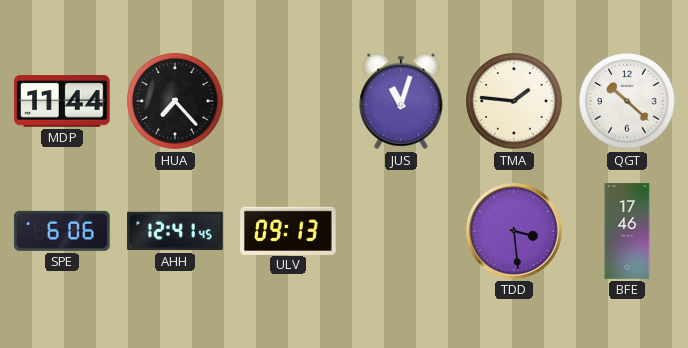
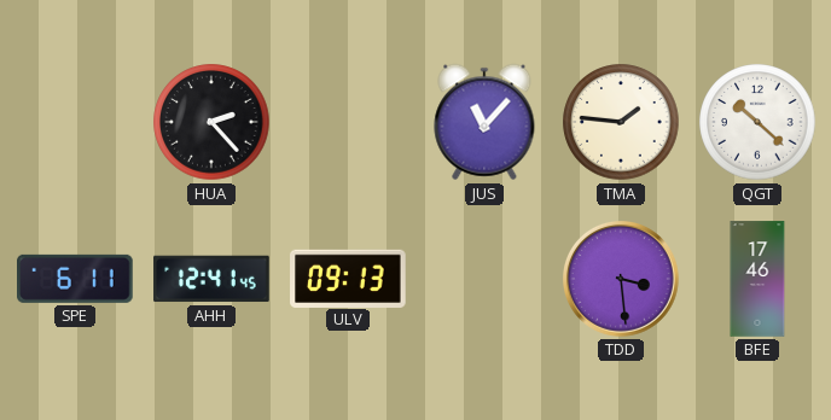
MDP: 11:44 -> none
HUA: 7:23 -> 2:23
JUS: 11:03 -> 11:07
SPE: 6:06 -> 6:11
